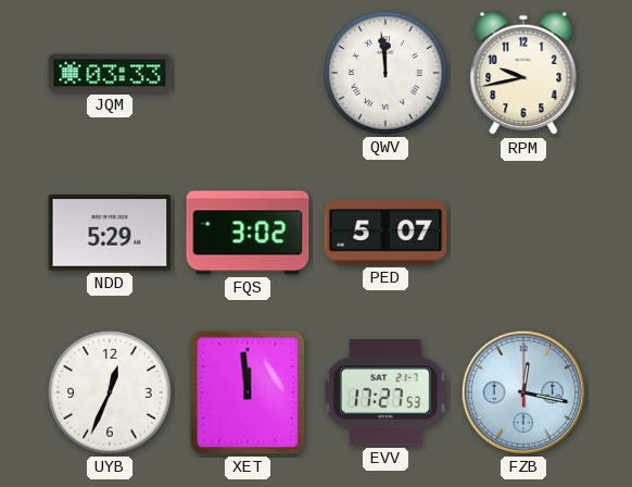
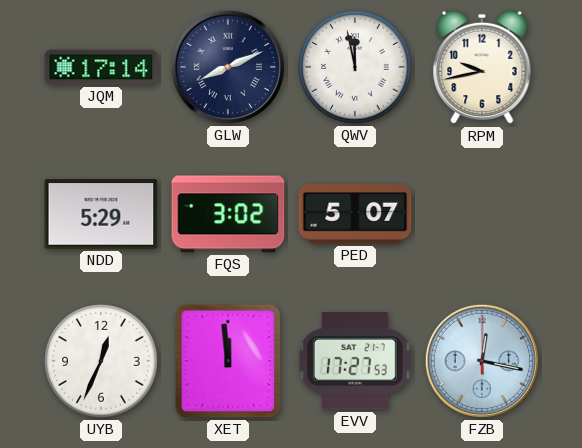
JQM: 03:33 -> 17:14
GLW: none -> 8:11
QWV: 11:59 -> 11:58
